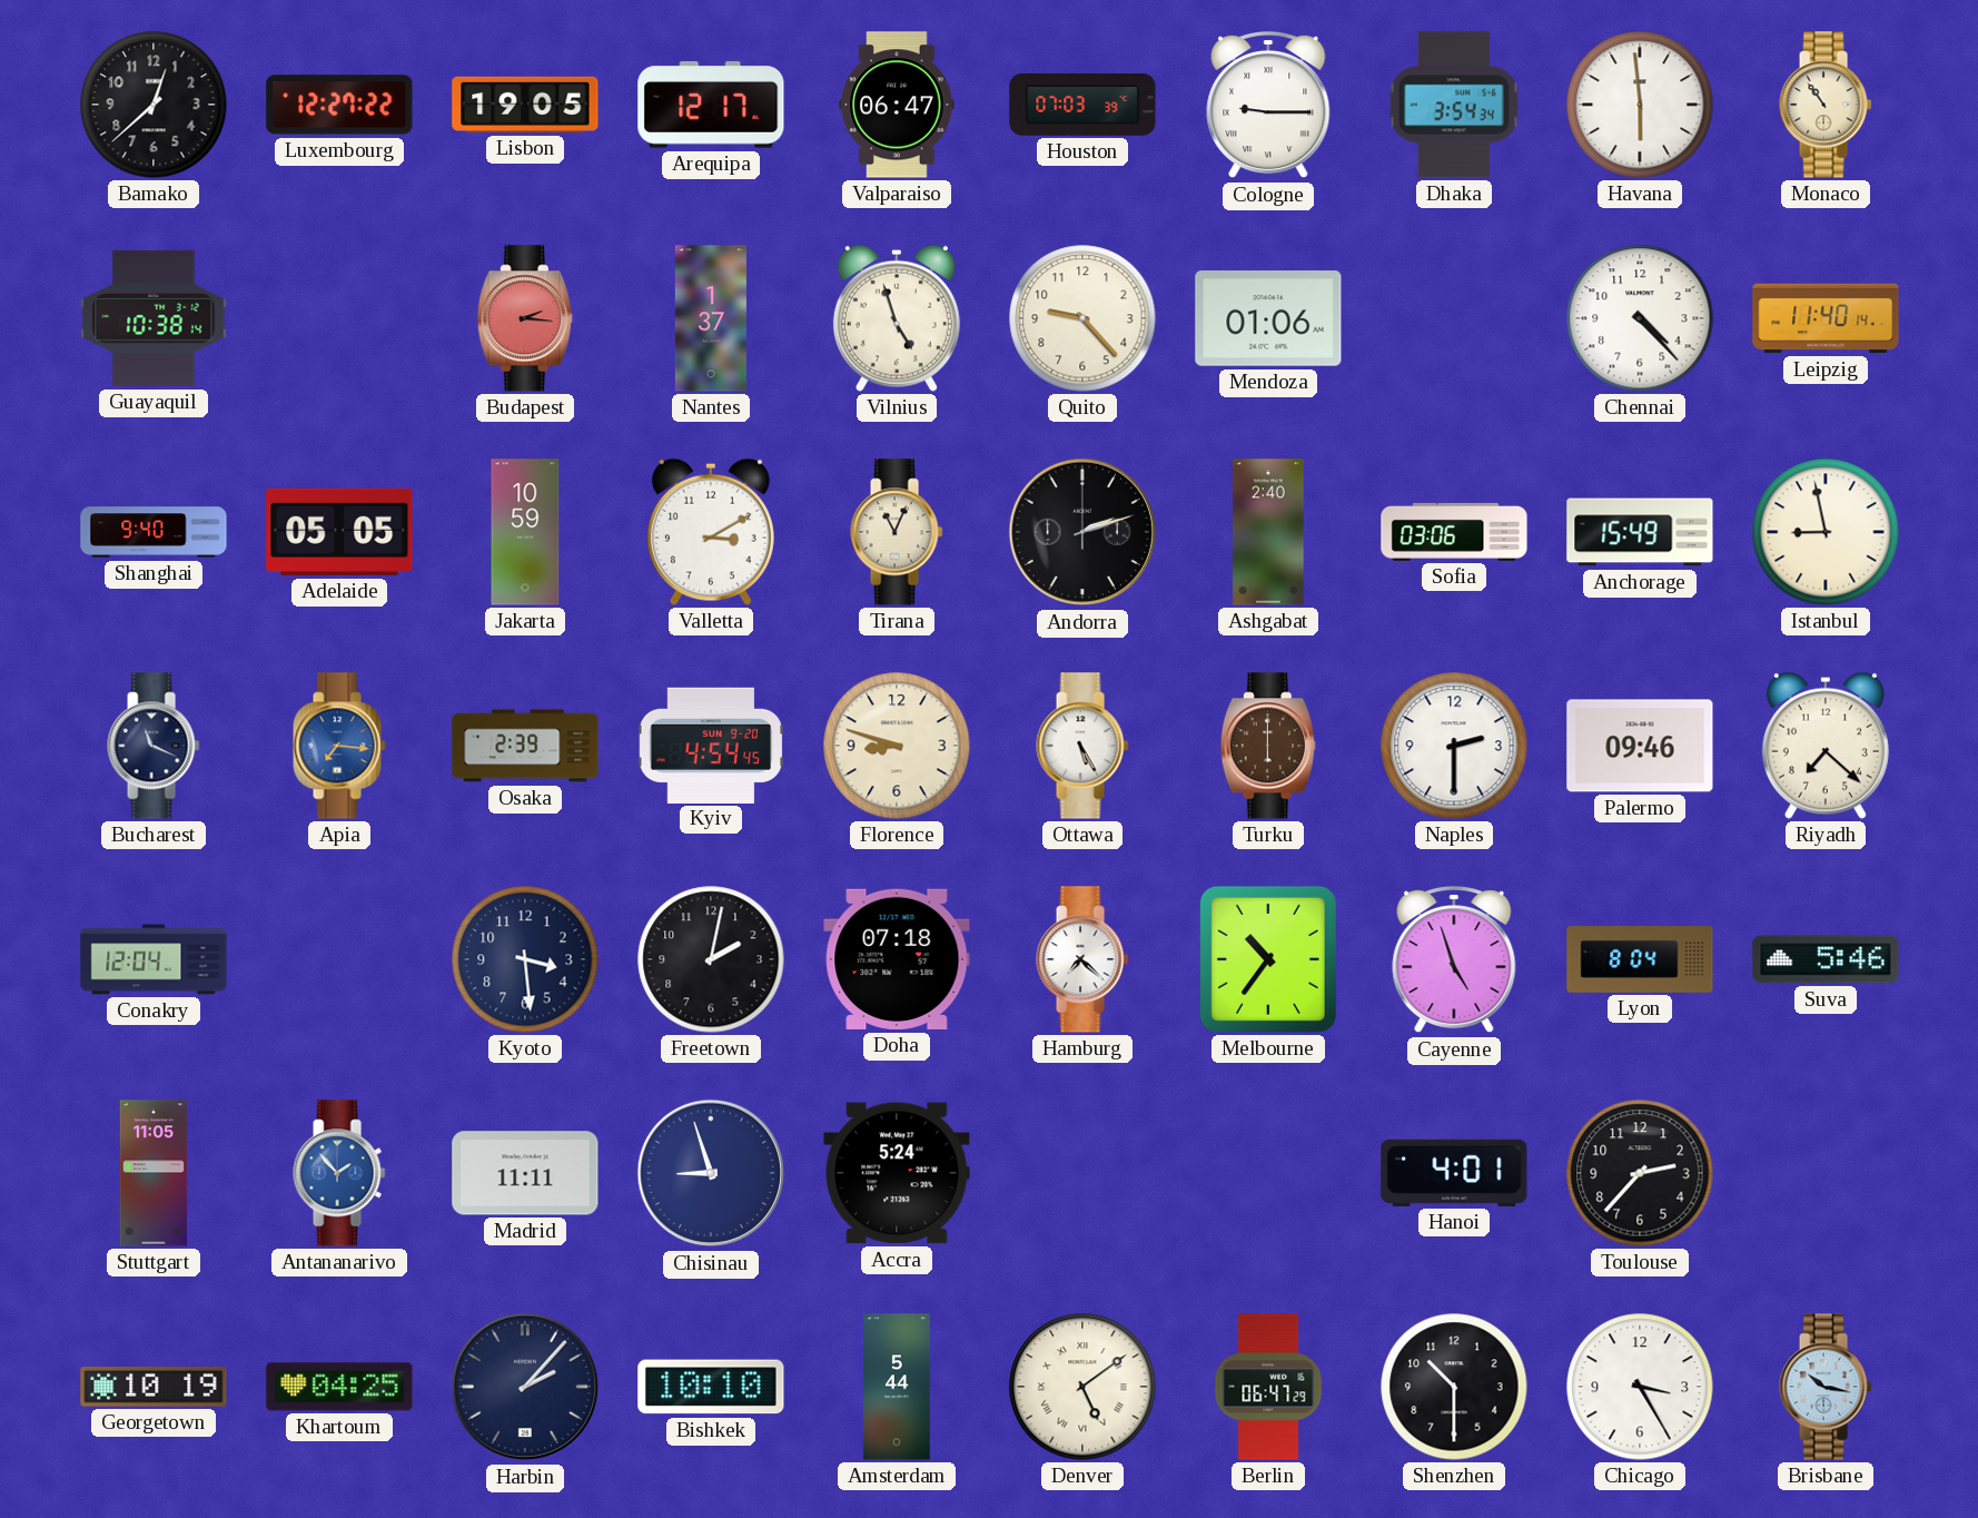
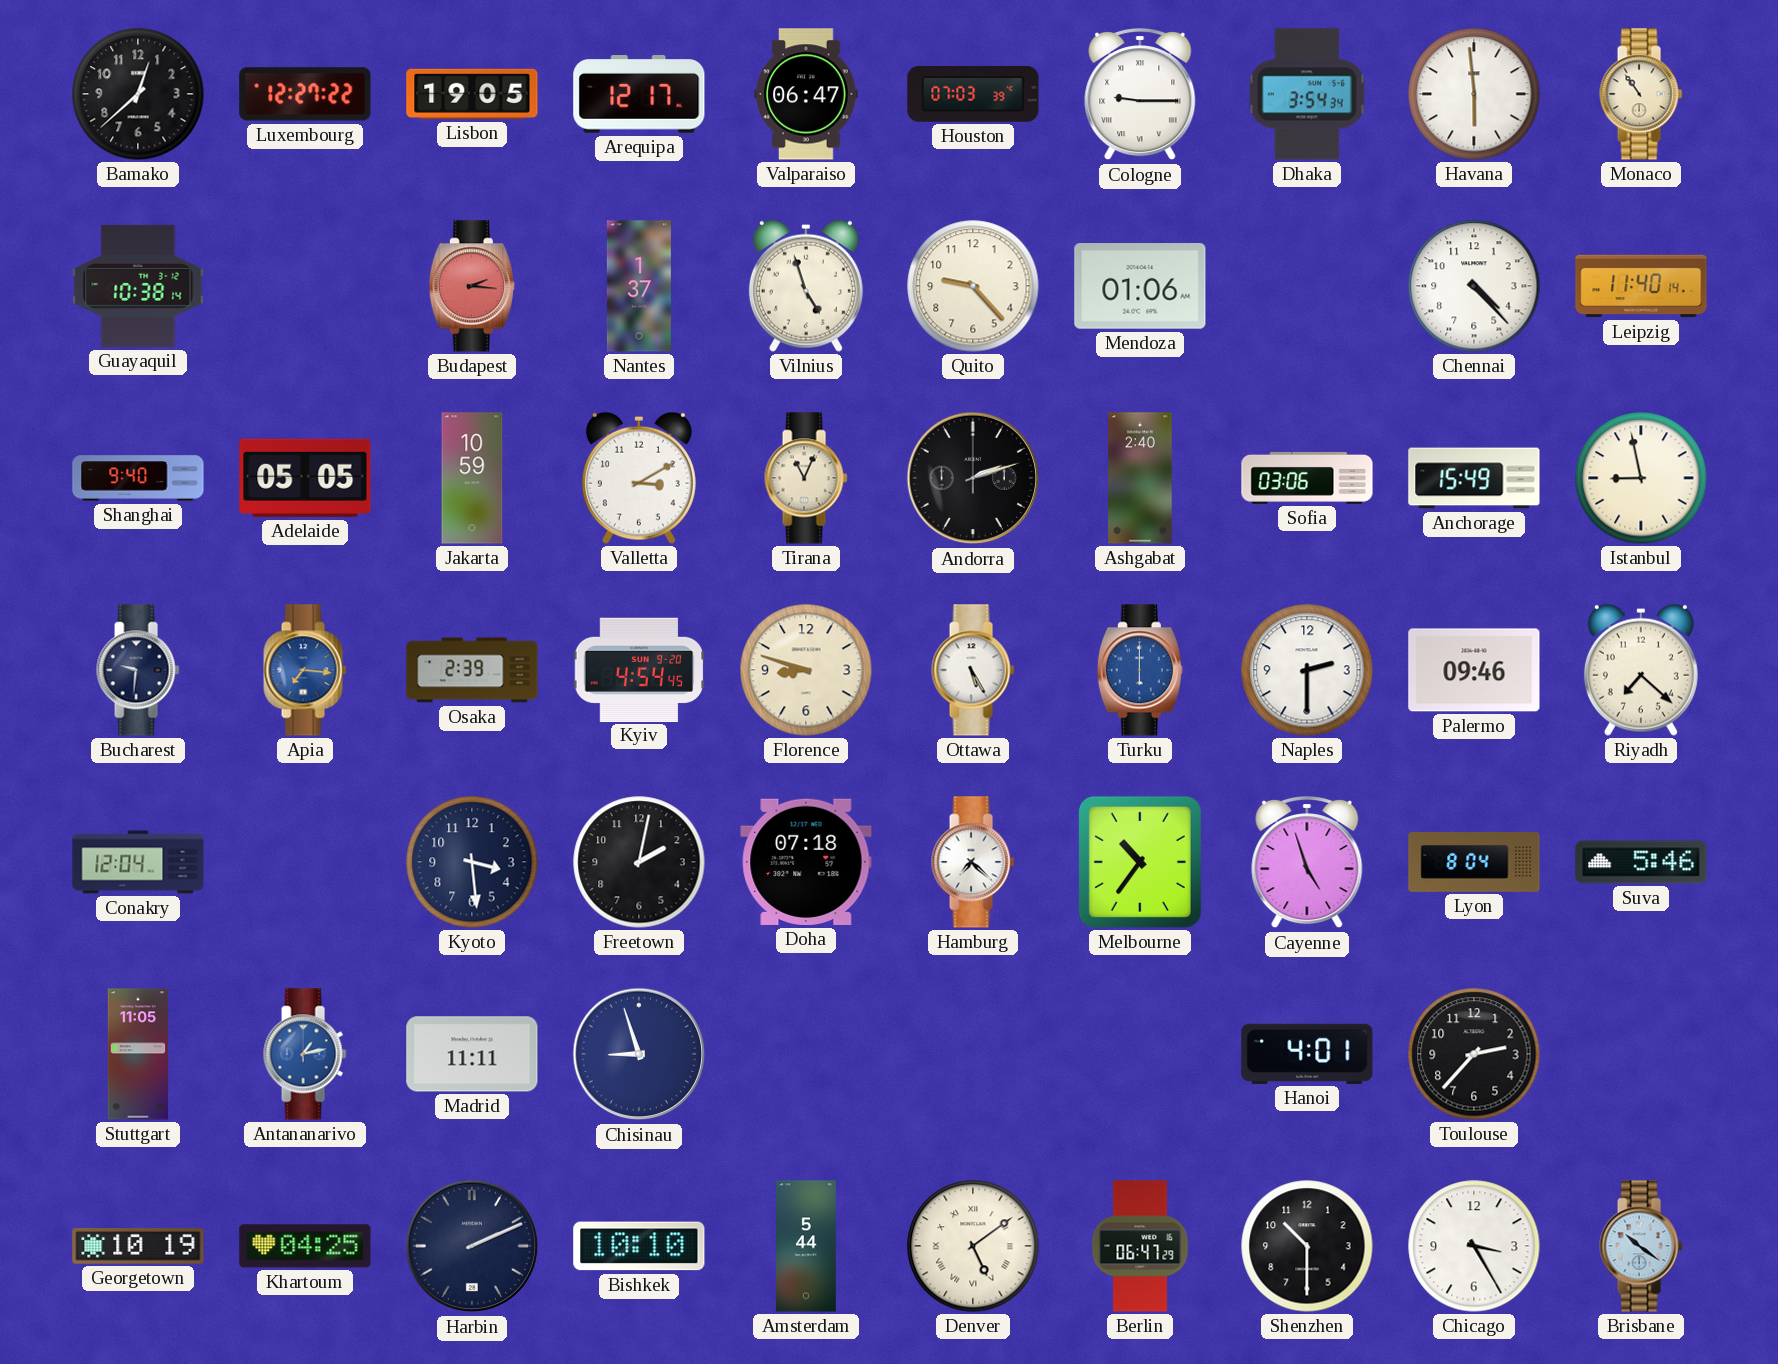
Bucharest: 11:19 -> 9:31
Turku dial: brown -> blue
Antananarivo: 1:53 -> 1:13
Accra: 5:24 -> none
Harbin: 2:07 -> 2:11
Brisbane: 10:17 -> 10:21
